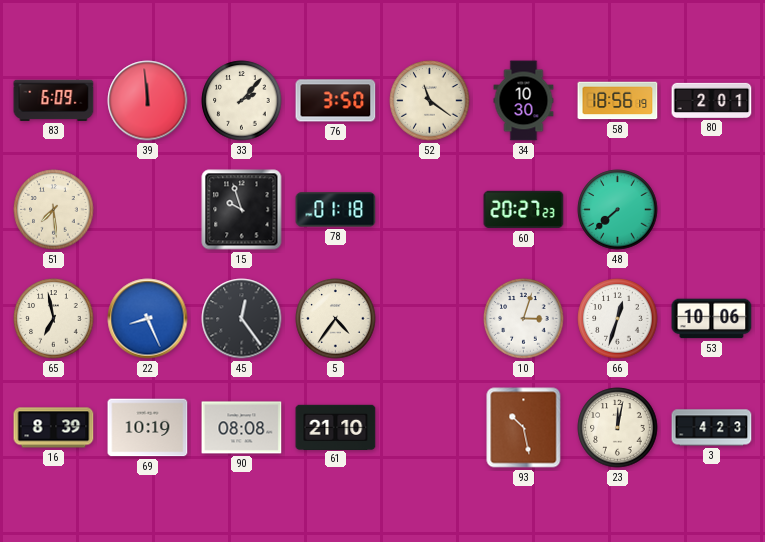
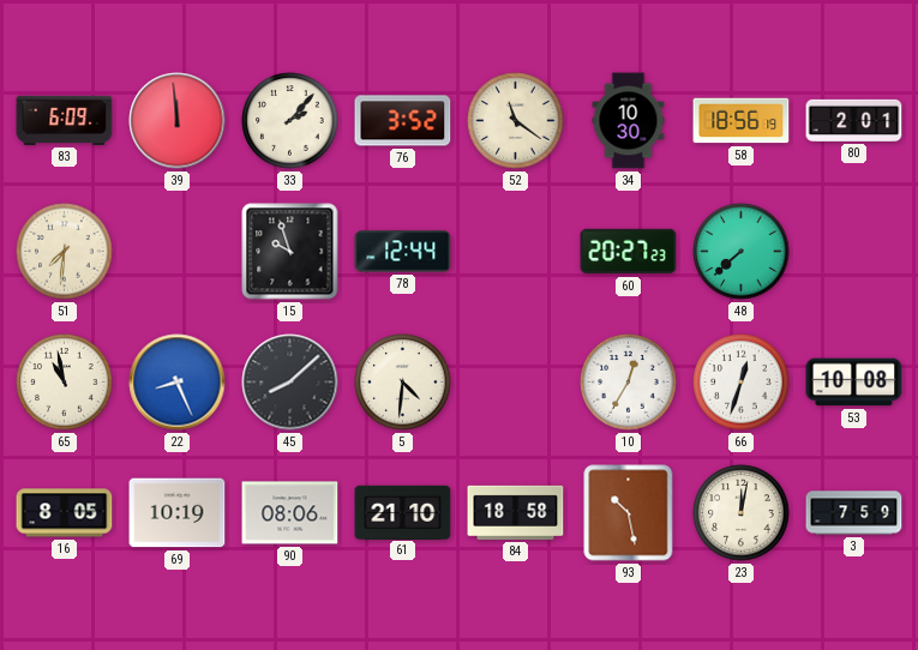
76: 3:50 -> 3:52
51: 7:29 -> 7:31
78: 01:18 -> 12:44
65: 6:58 -> 10:58
45: 12:24 -> 8:08
5: 4:36 -> 4:31
10: 3:03 -> 12:35
53: 10:06 -> 10:08
16: 8:39 -> 8:05
90: 08:08 -> 08:06
84: none -> 18:58
3: 4:23 -> 7:59
